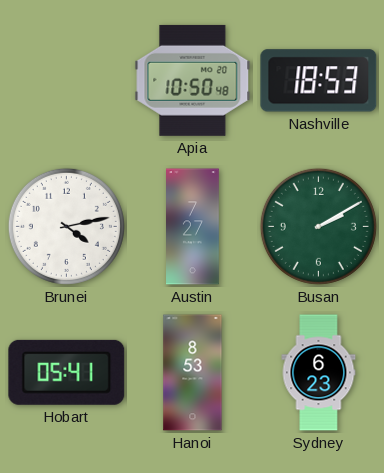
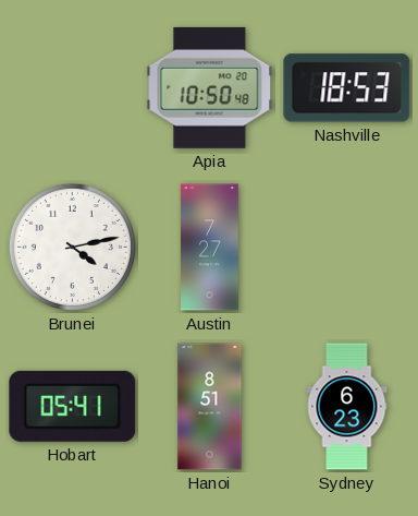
Busan: 2:10 -> none
Hanoi: 8:53 -> 8:51
